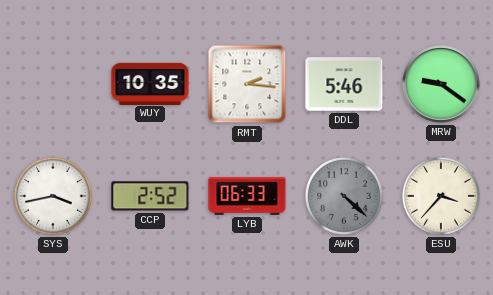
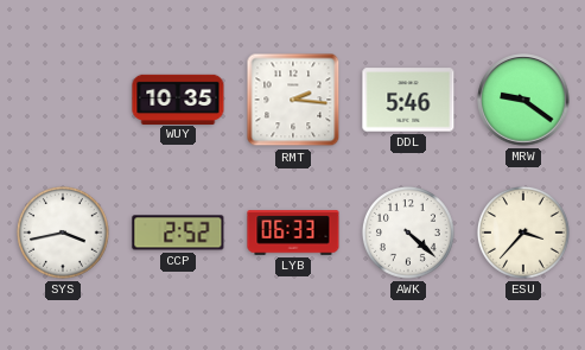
AWK dial: grey -> white
